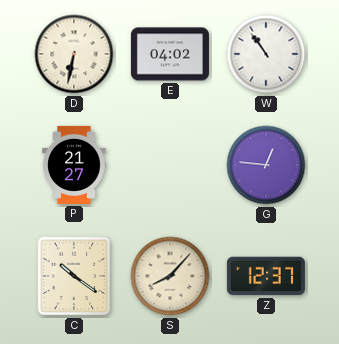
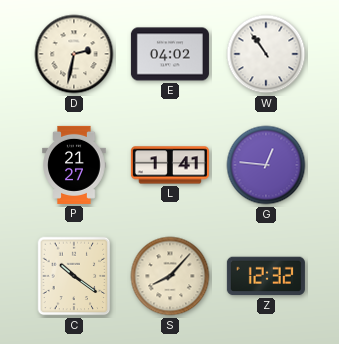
D: 6:32 -> 2:32
L: none -> 1:41
Z: 12:37 -> 12:32
